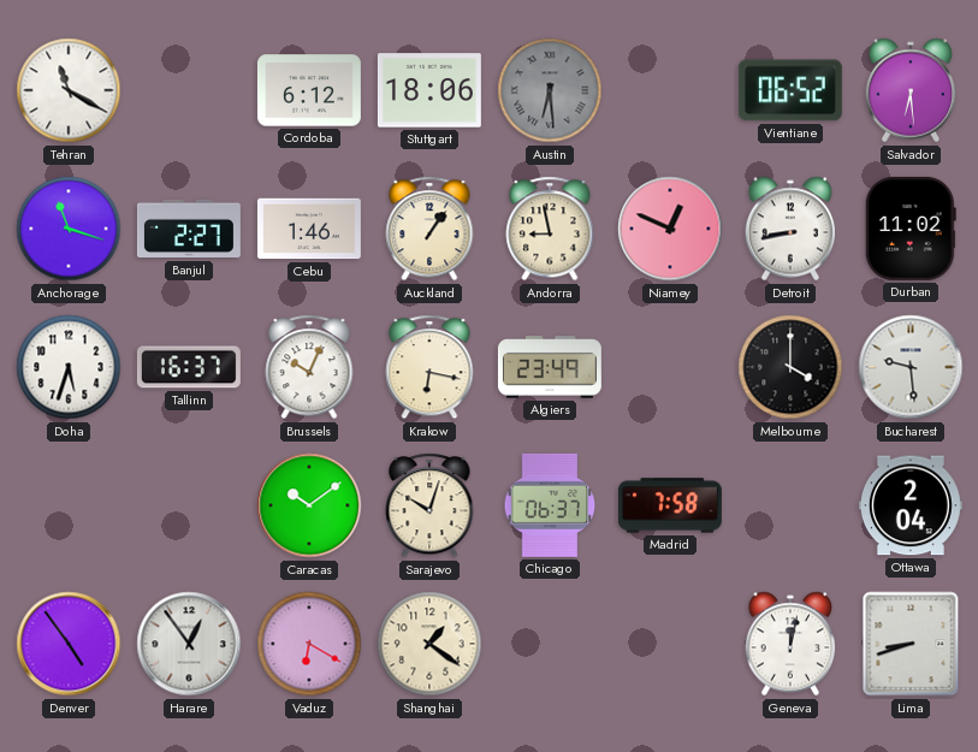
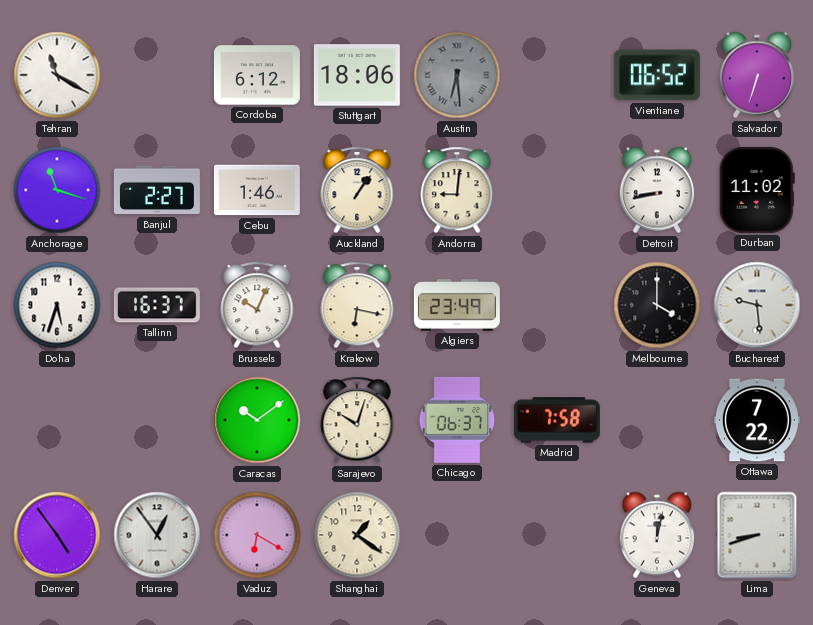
Salvador: 6:29 -> 6:33
Andorra: 8:58 -> 9:01
Niamey: 12:49 -> none
Ottawa: 2:04 -> 7:22
